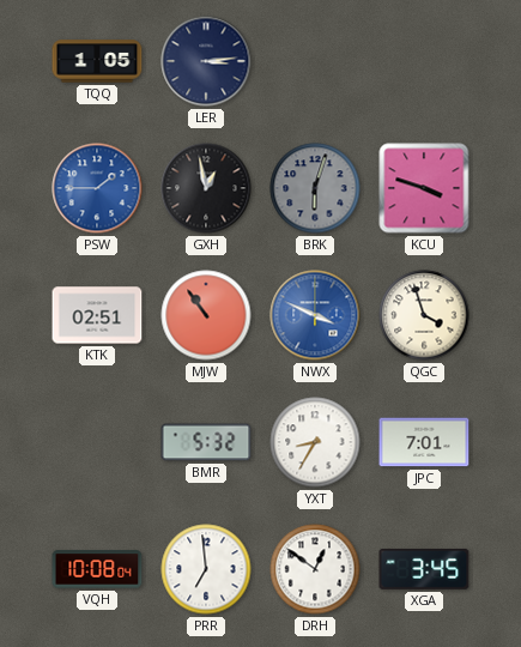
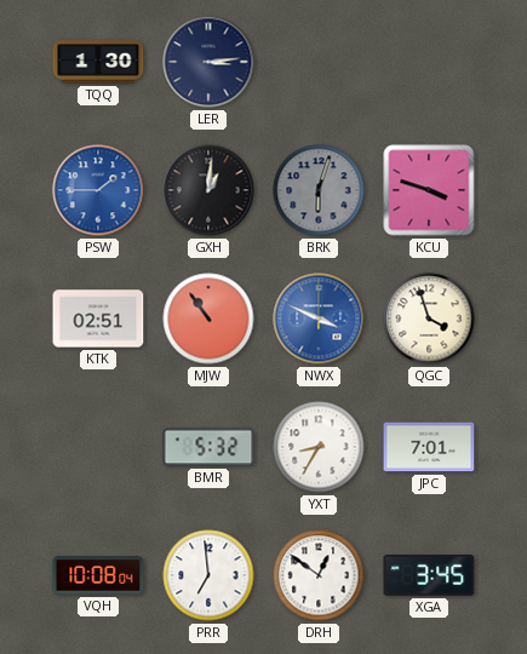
TQQ: 1:05 -> 1:30
GXH: 12:58 -> 1:01
